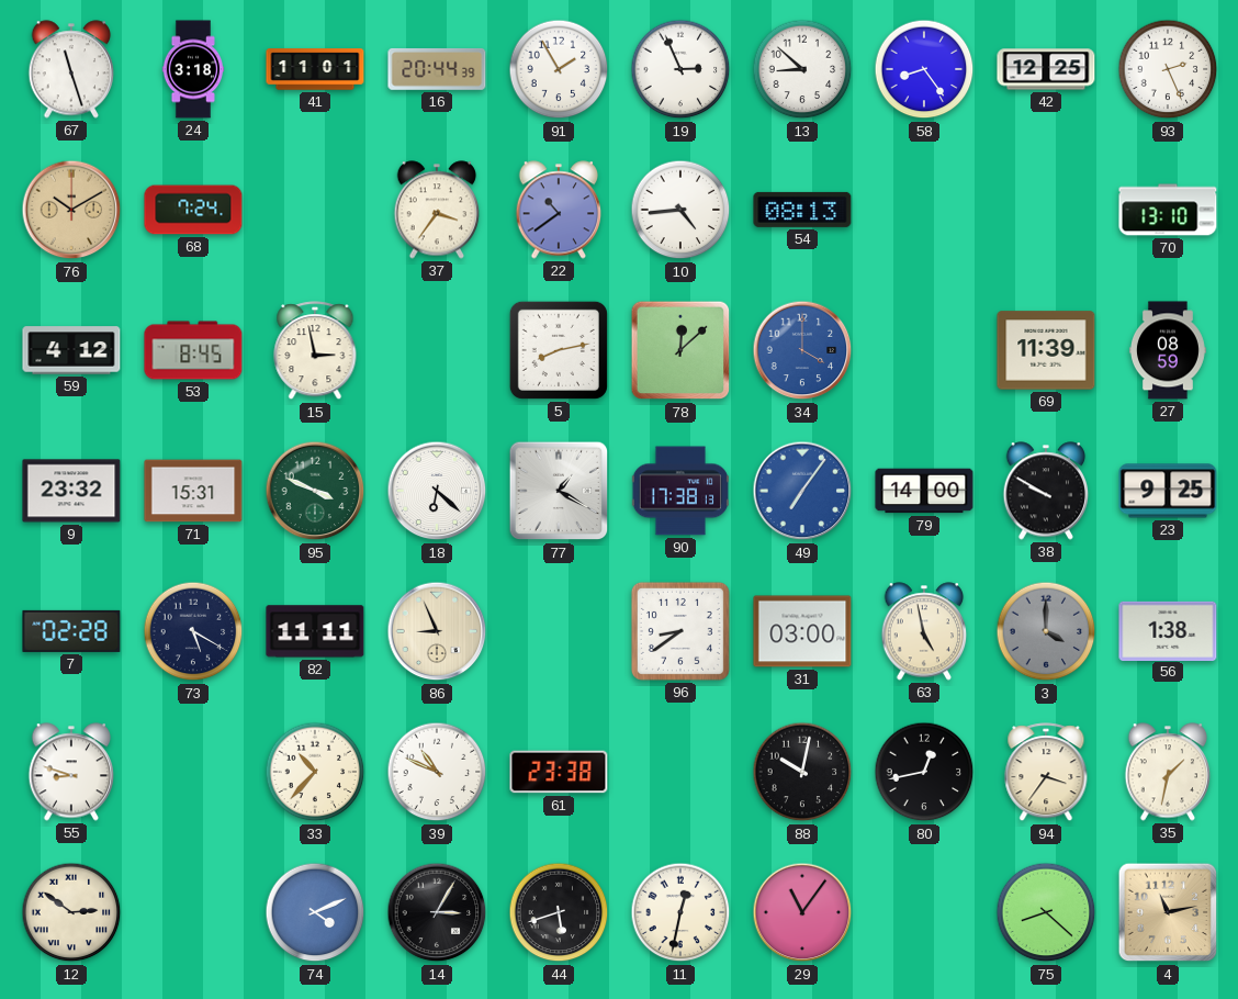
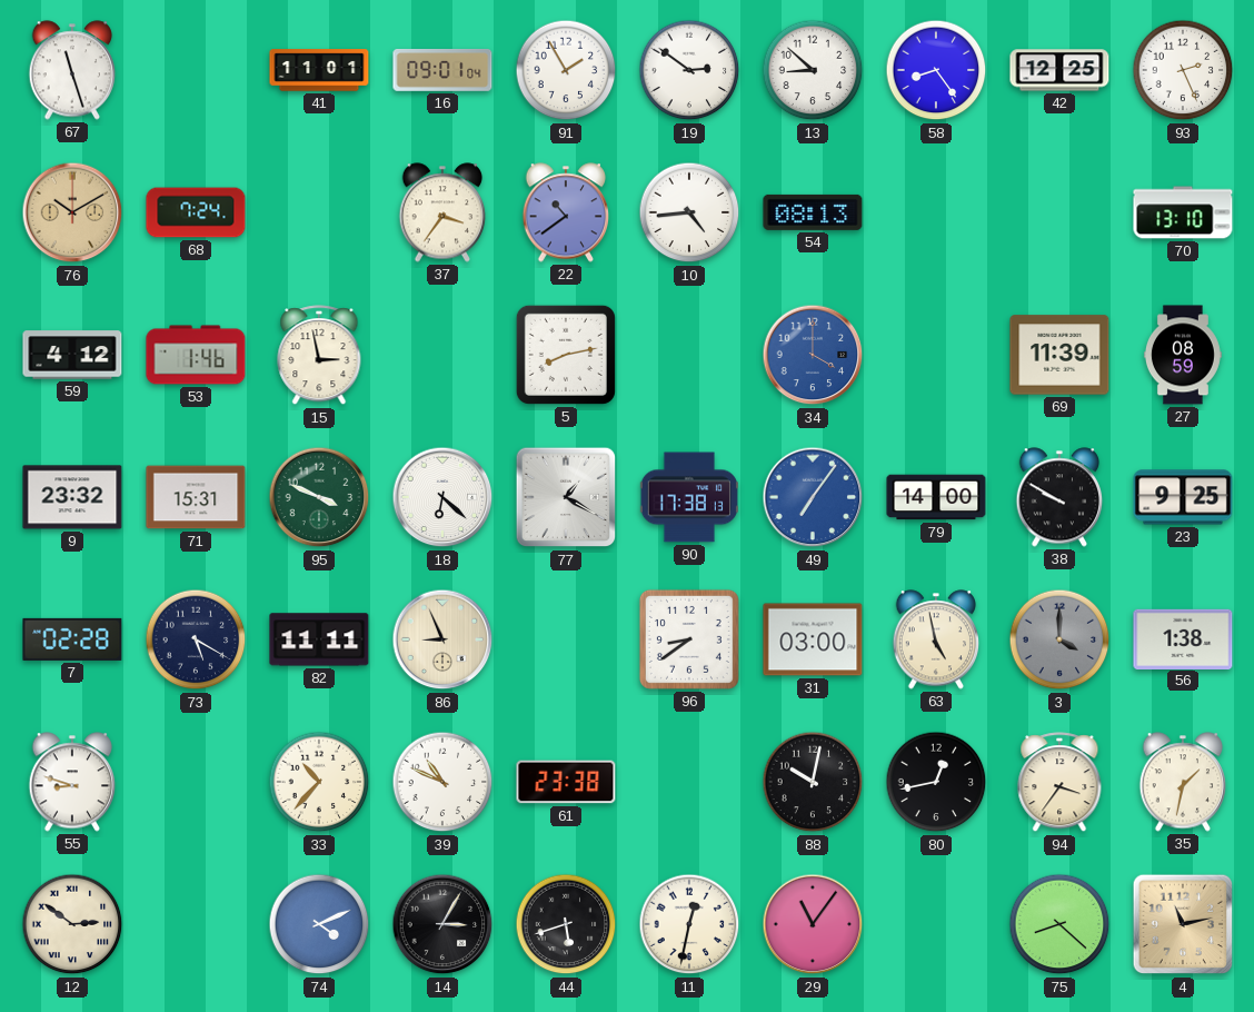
24: 3:18 -> none
16: 20:44 -> 09:01
19: 2:56 -> 2:51
53: 8:45 -> 1:46
78: 12:08 -> none
